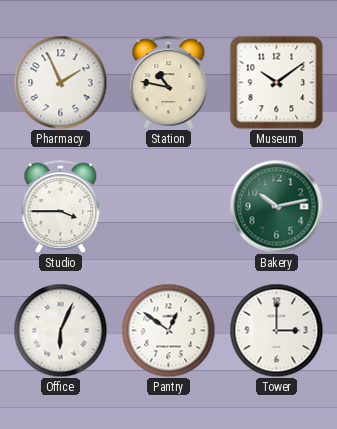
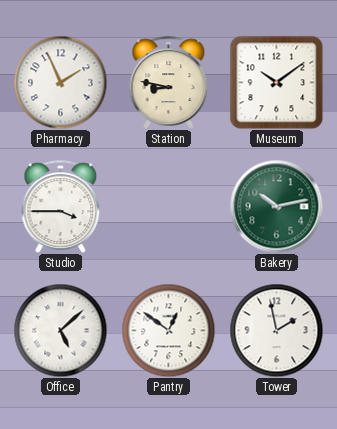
Station: 10:47 -> 8:47
Office: 6:04 -> 5:08
Tower: 3:00 -> 1:58
